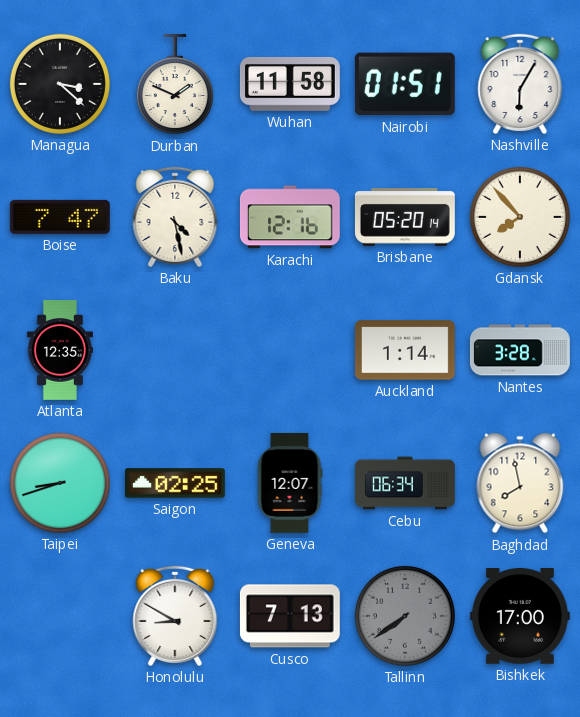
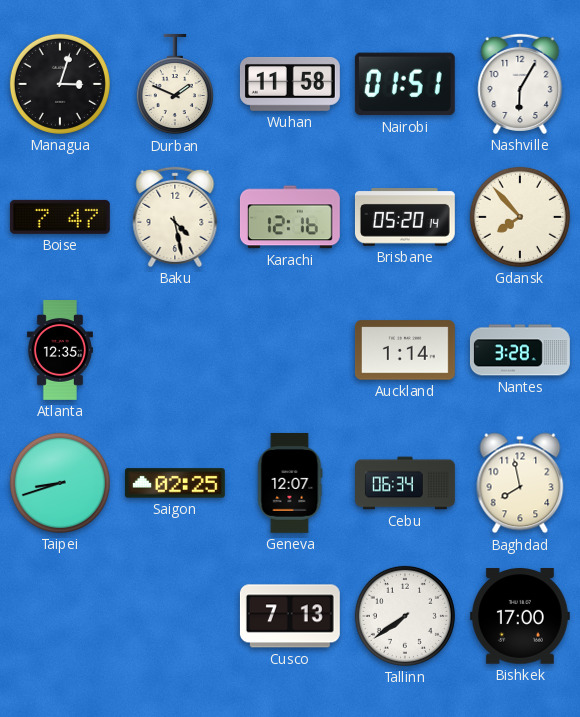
Managua: 3:22 -> 3:03
Honolulu: 8:50 -> none
Tallinn dial: grey -> white
